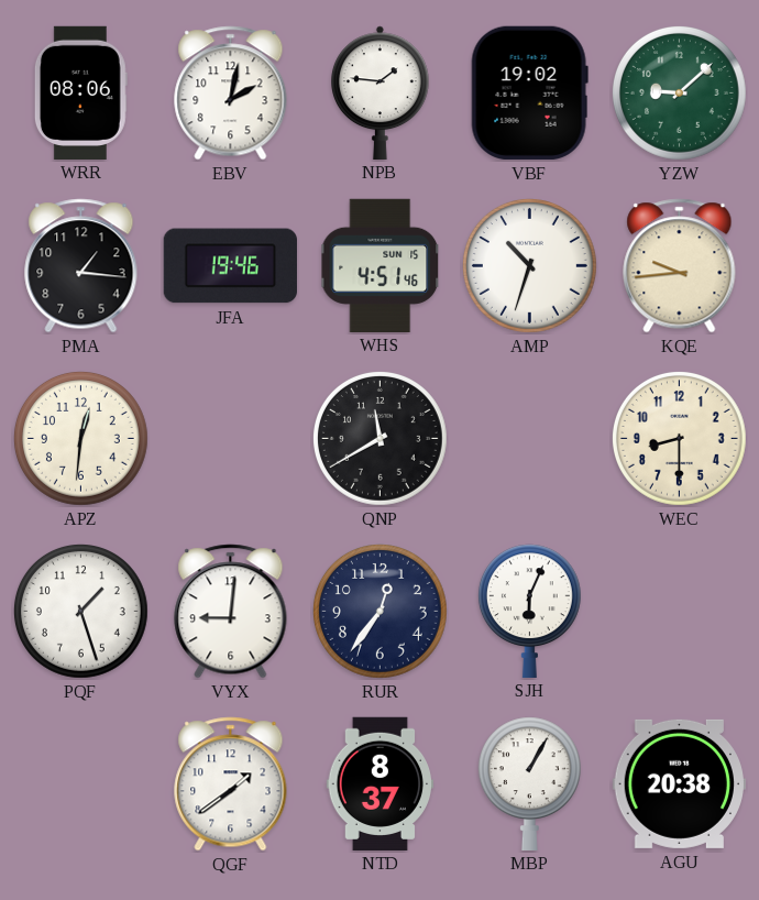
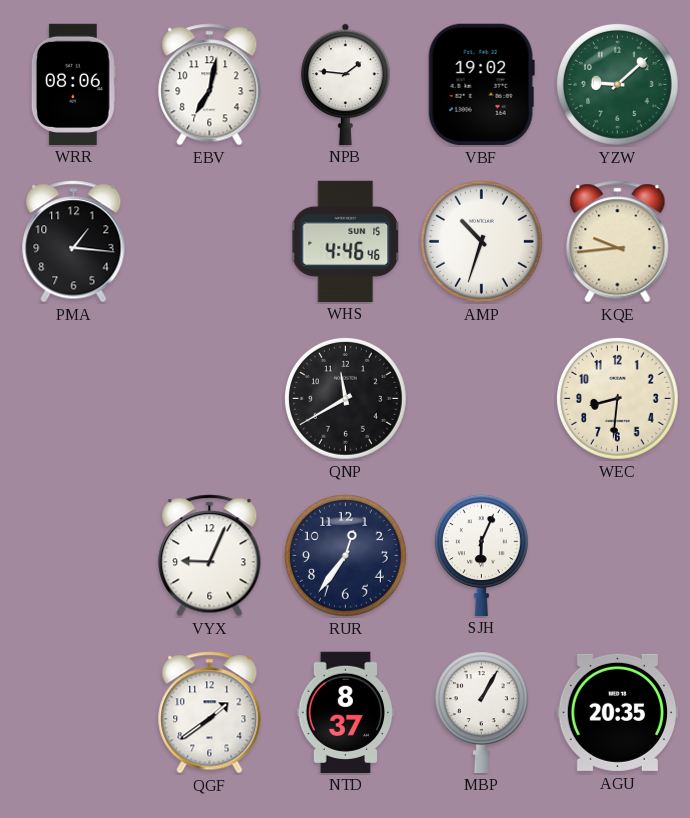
EBV: 2:02 -> 7:02
JFA: 19:46 -> none
WHS: 4:51 -> 4:46
APZ: 12:31 -> none
WEC: 8:30 -> 8:31
PQF: 1:27 -> none
VYX: 9:01 -> 9:04
AGU: 20:38 -> 20:35
